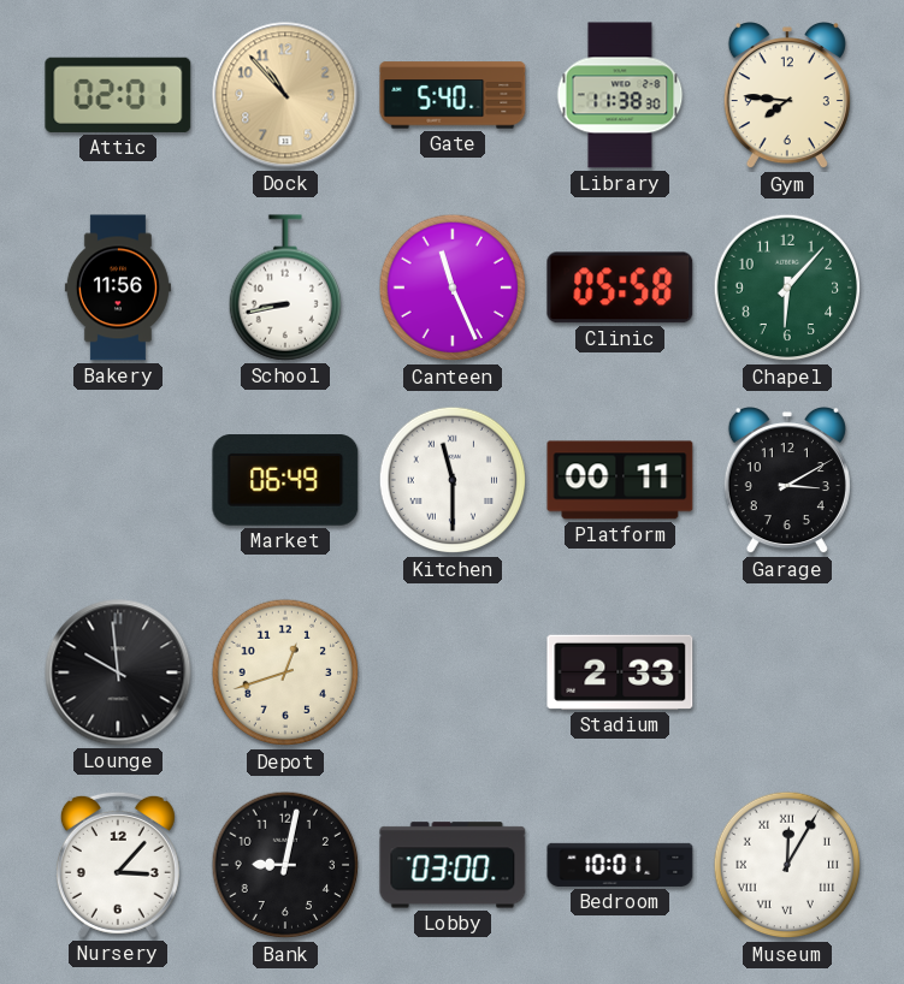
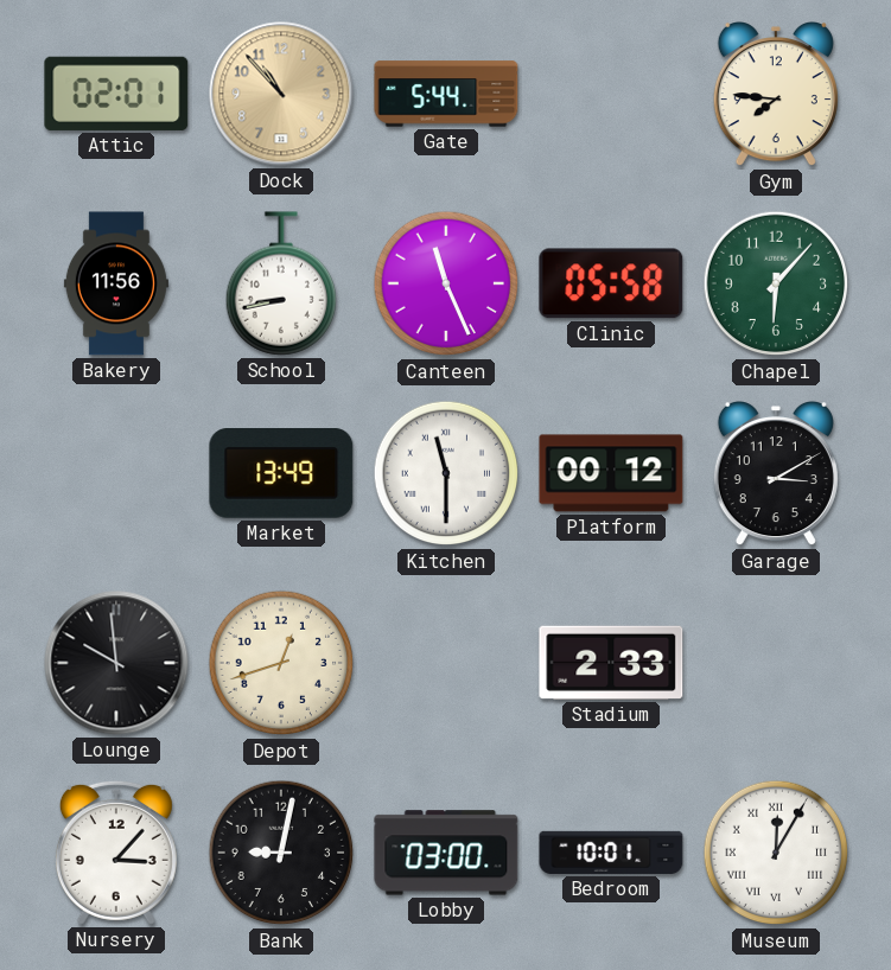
Gate: 5:40 -> 5:44
Library: 11:38 -> none
Market: 06:49 -> 13:49
Platform: 00:11 -> 00:12
